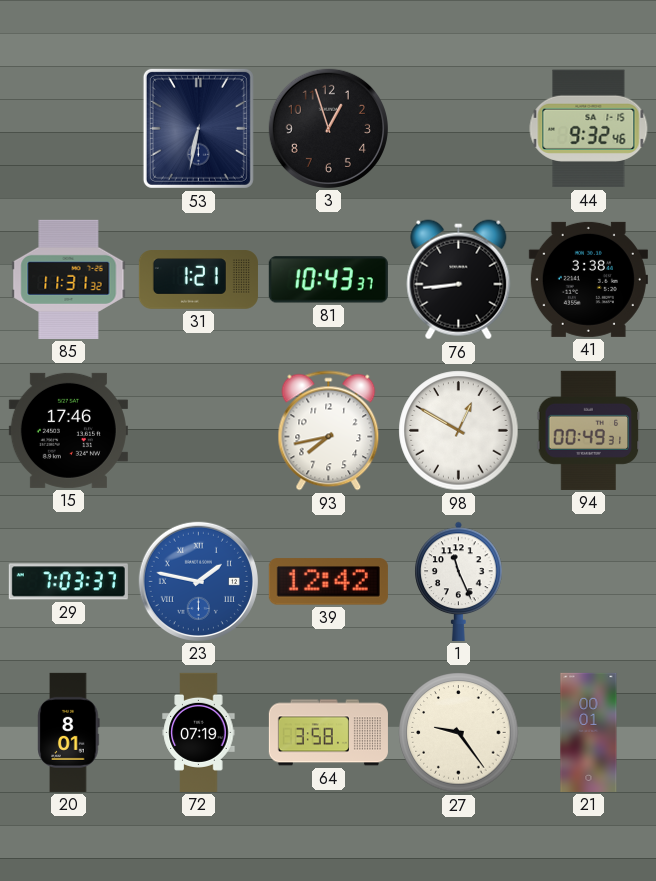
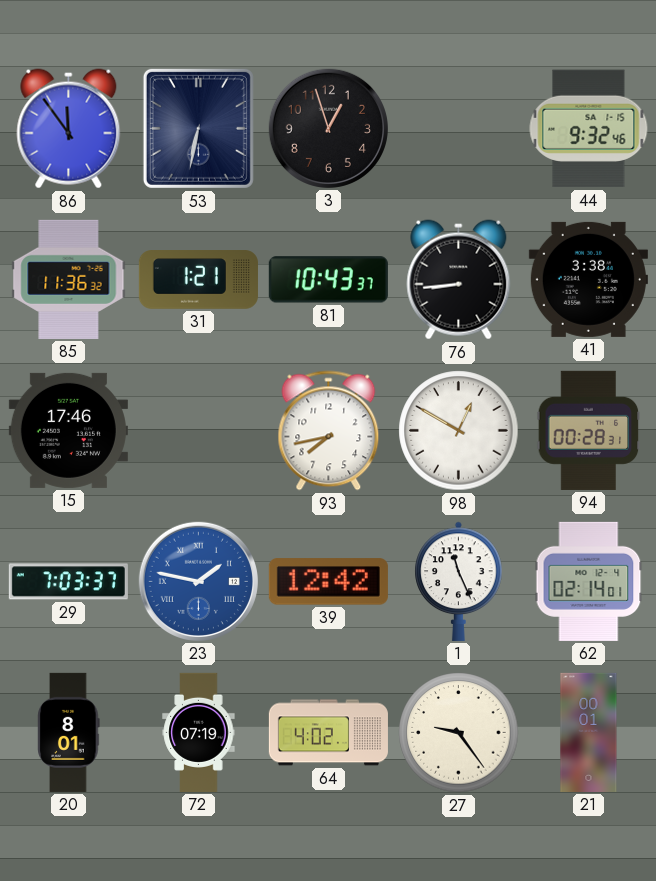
86: none -> 11:54
85: 11:31 -> 11:36
94: 00:49 -> 00:28
62: none -> 02:14
64: 3:58 -> 4:02
